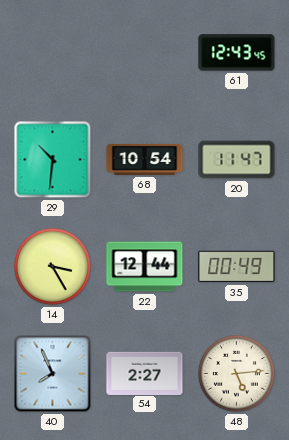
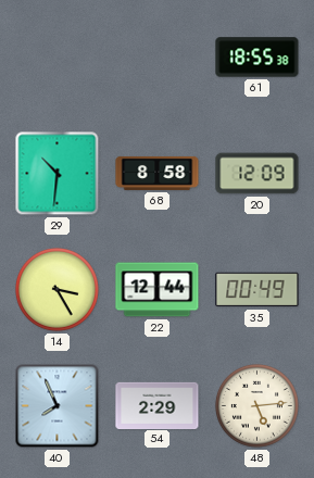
61: 12:43 -> 18:55
68: 10:54 -> 8:58
20: 11:47 -> 12:09
54: 2:27 -> 2:29
